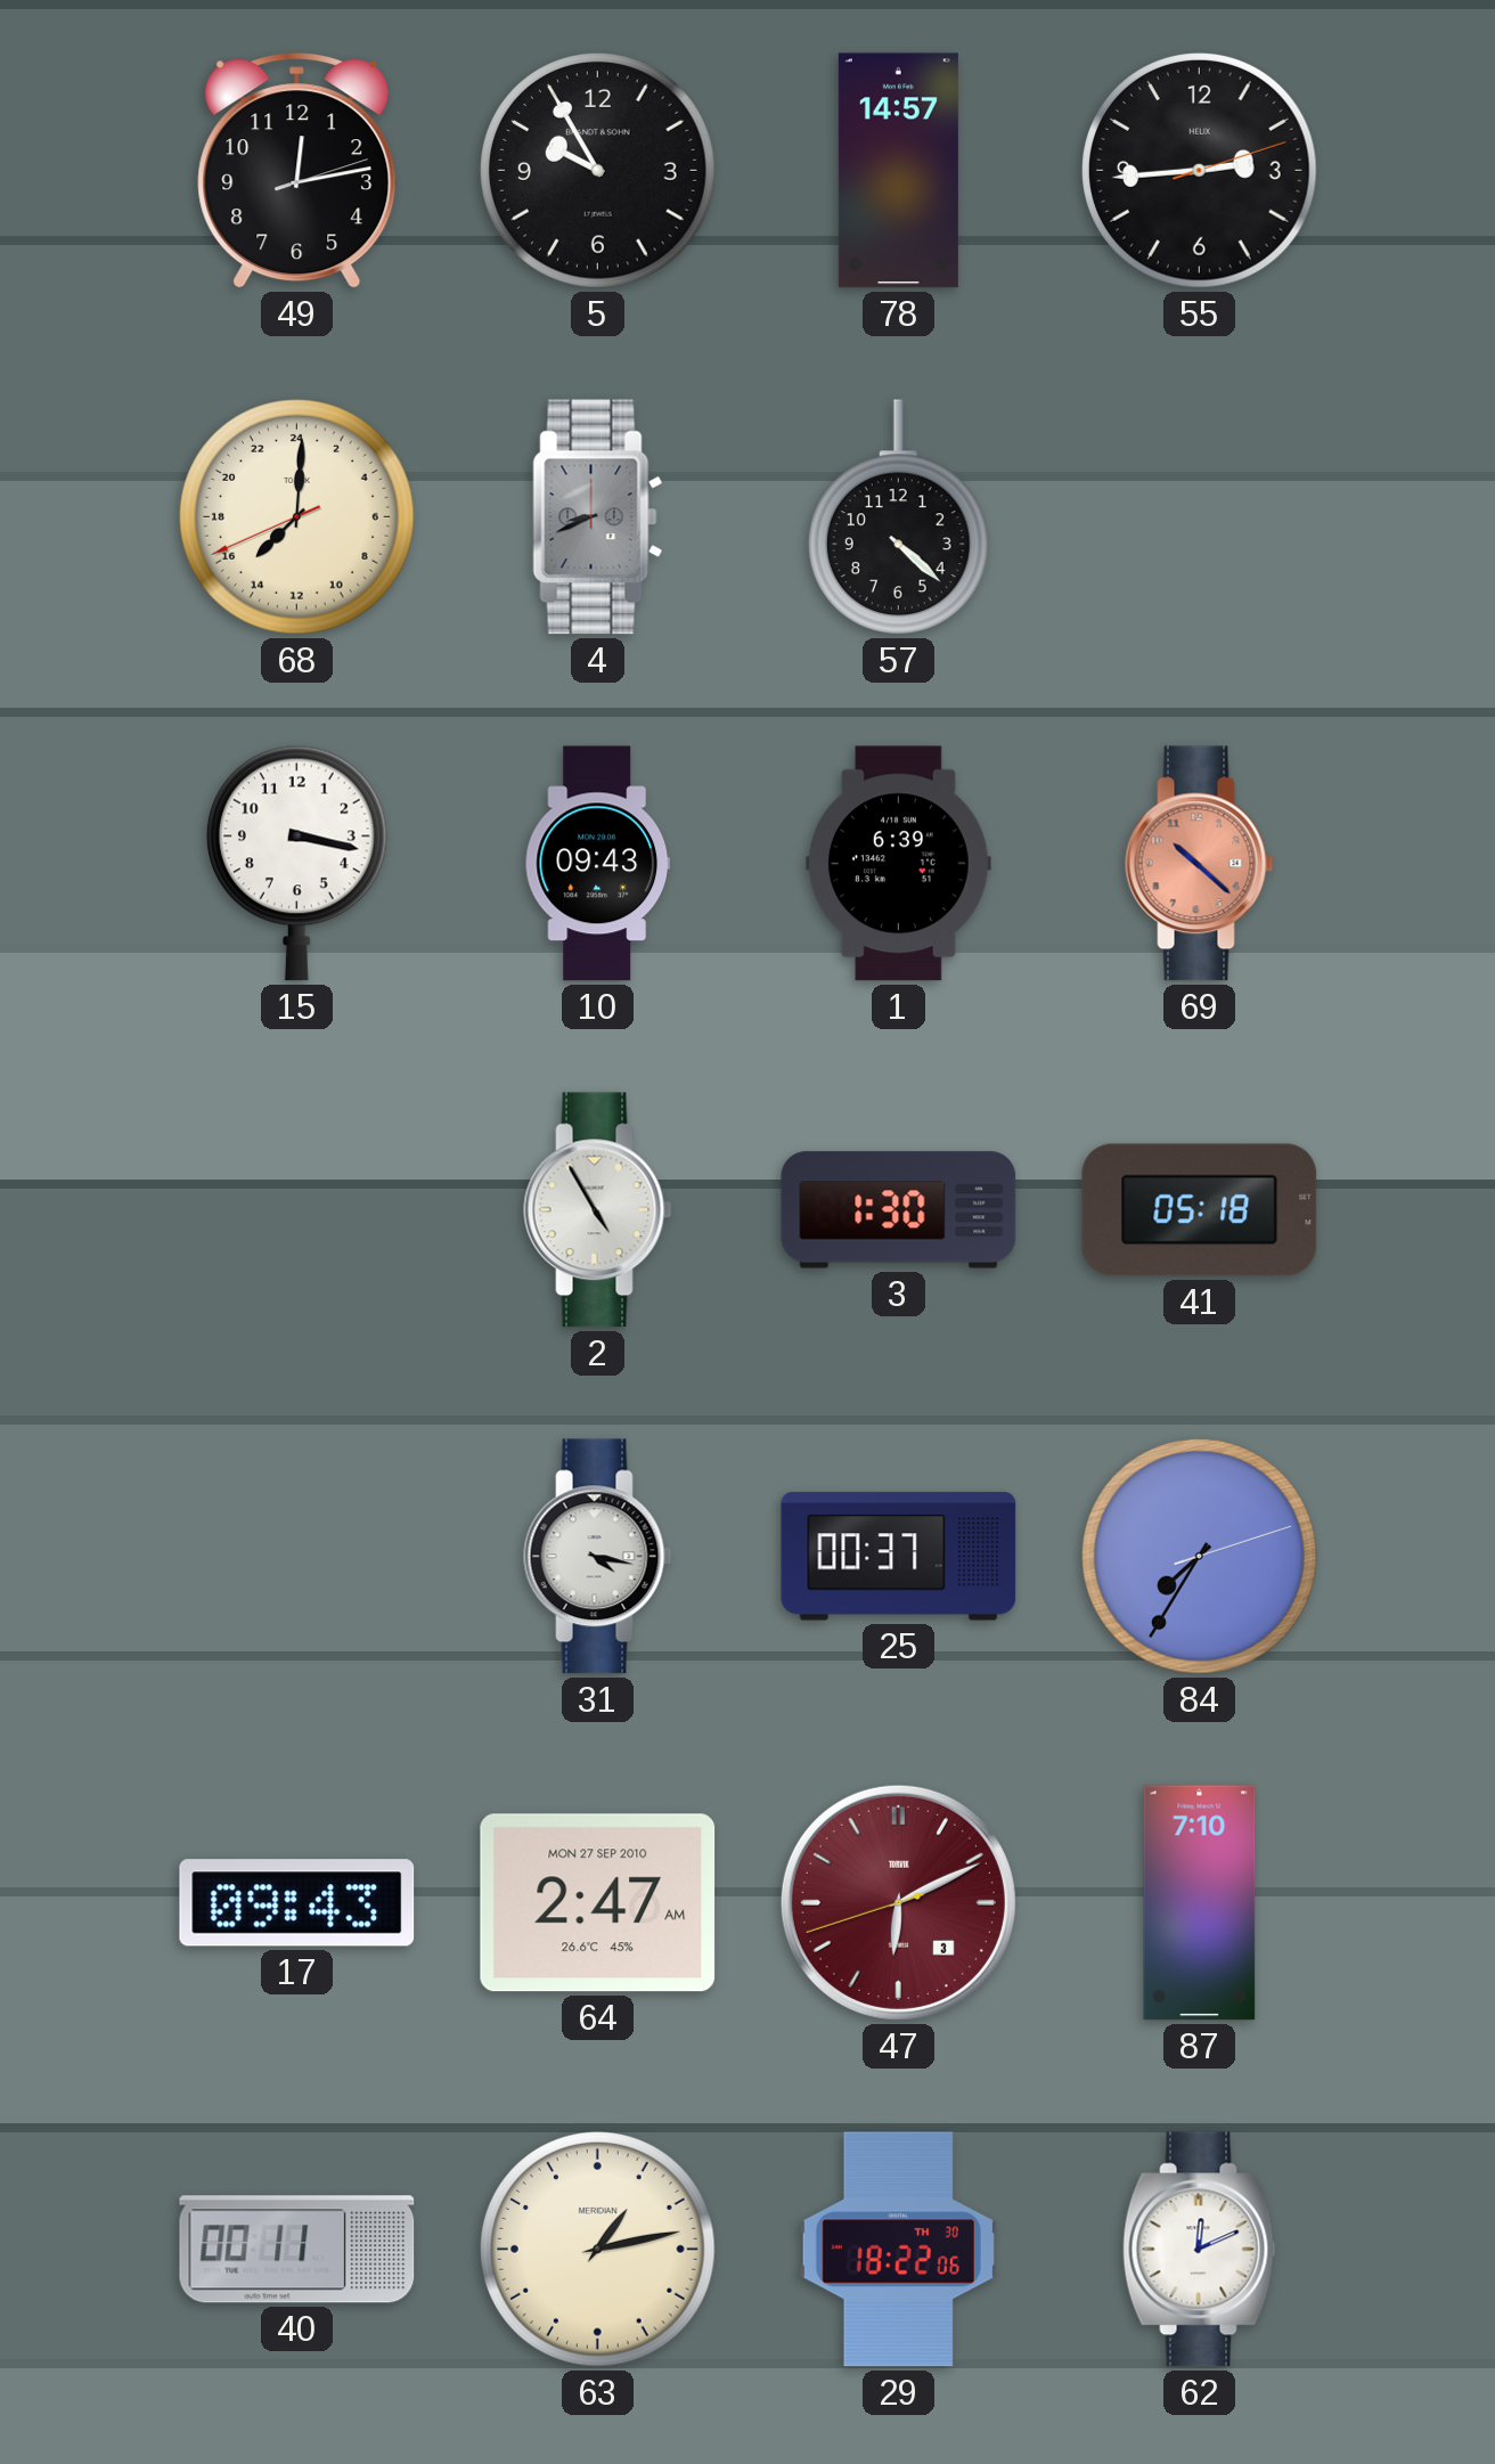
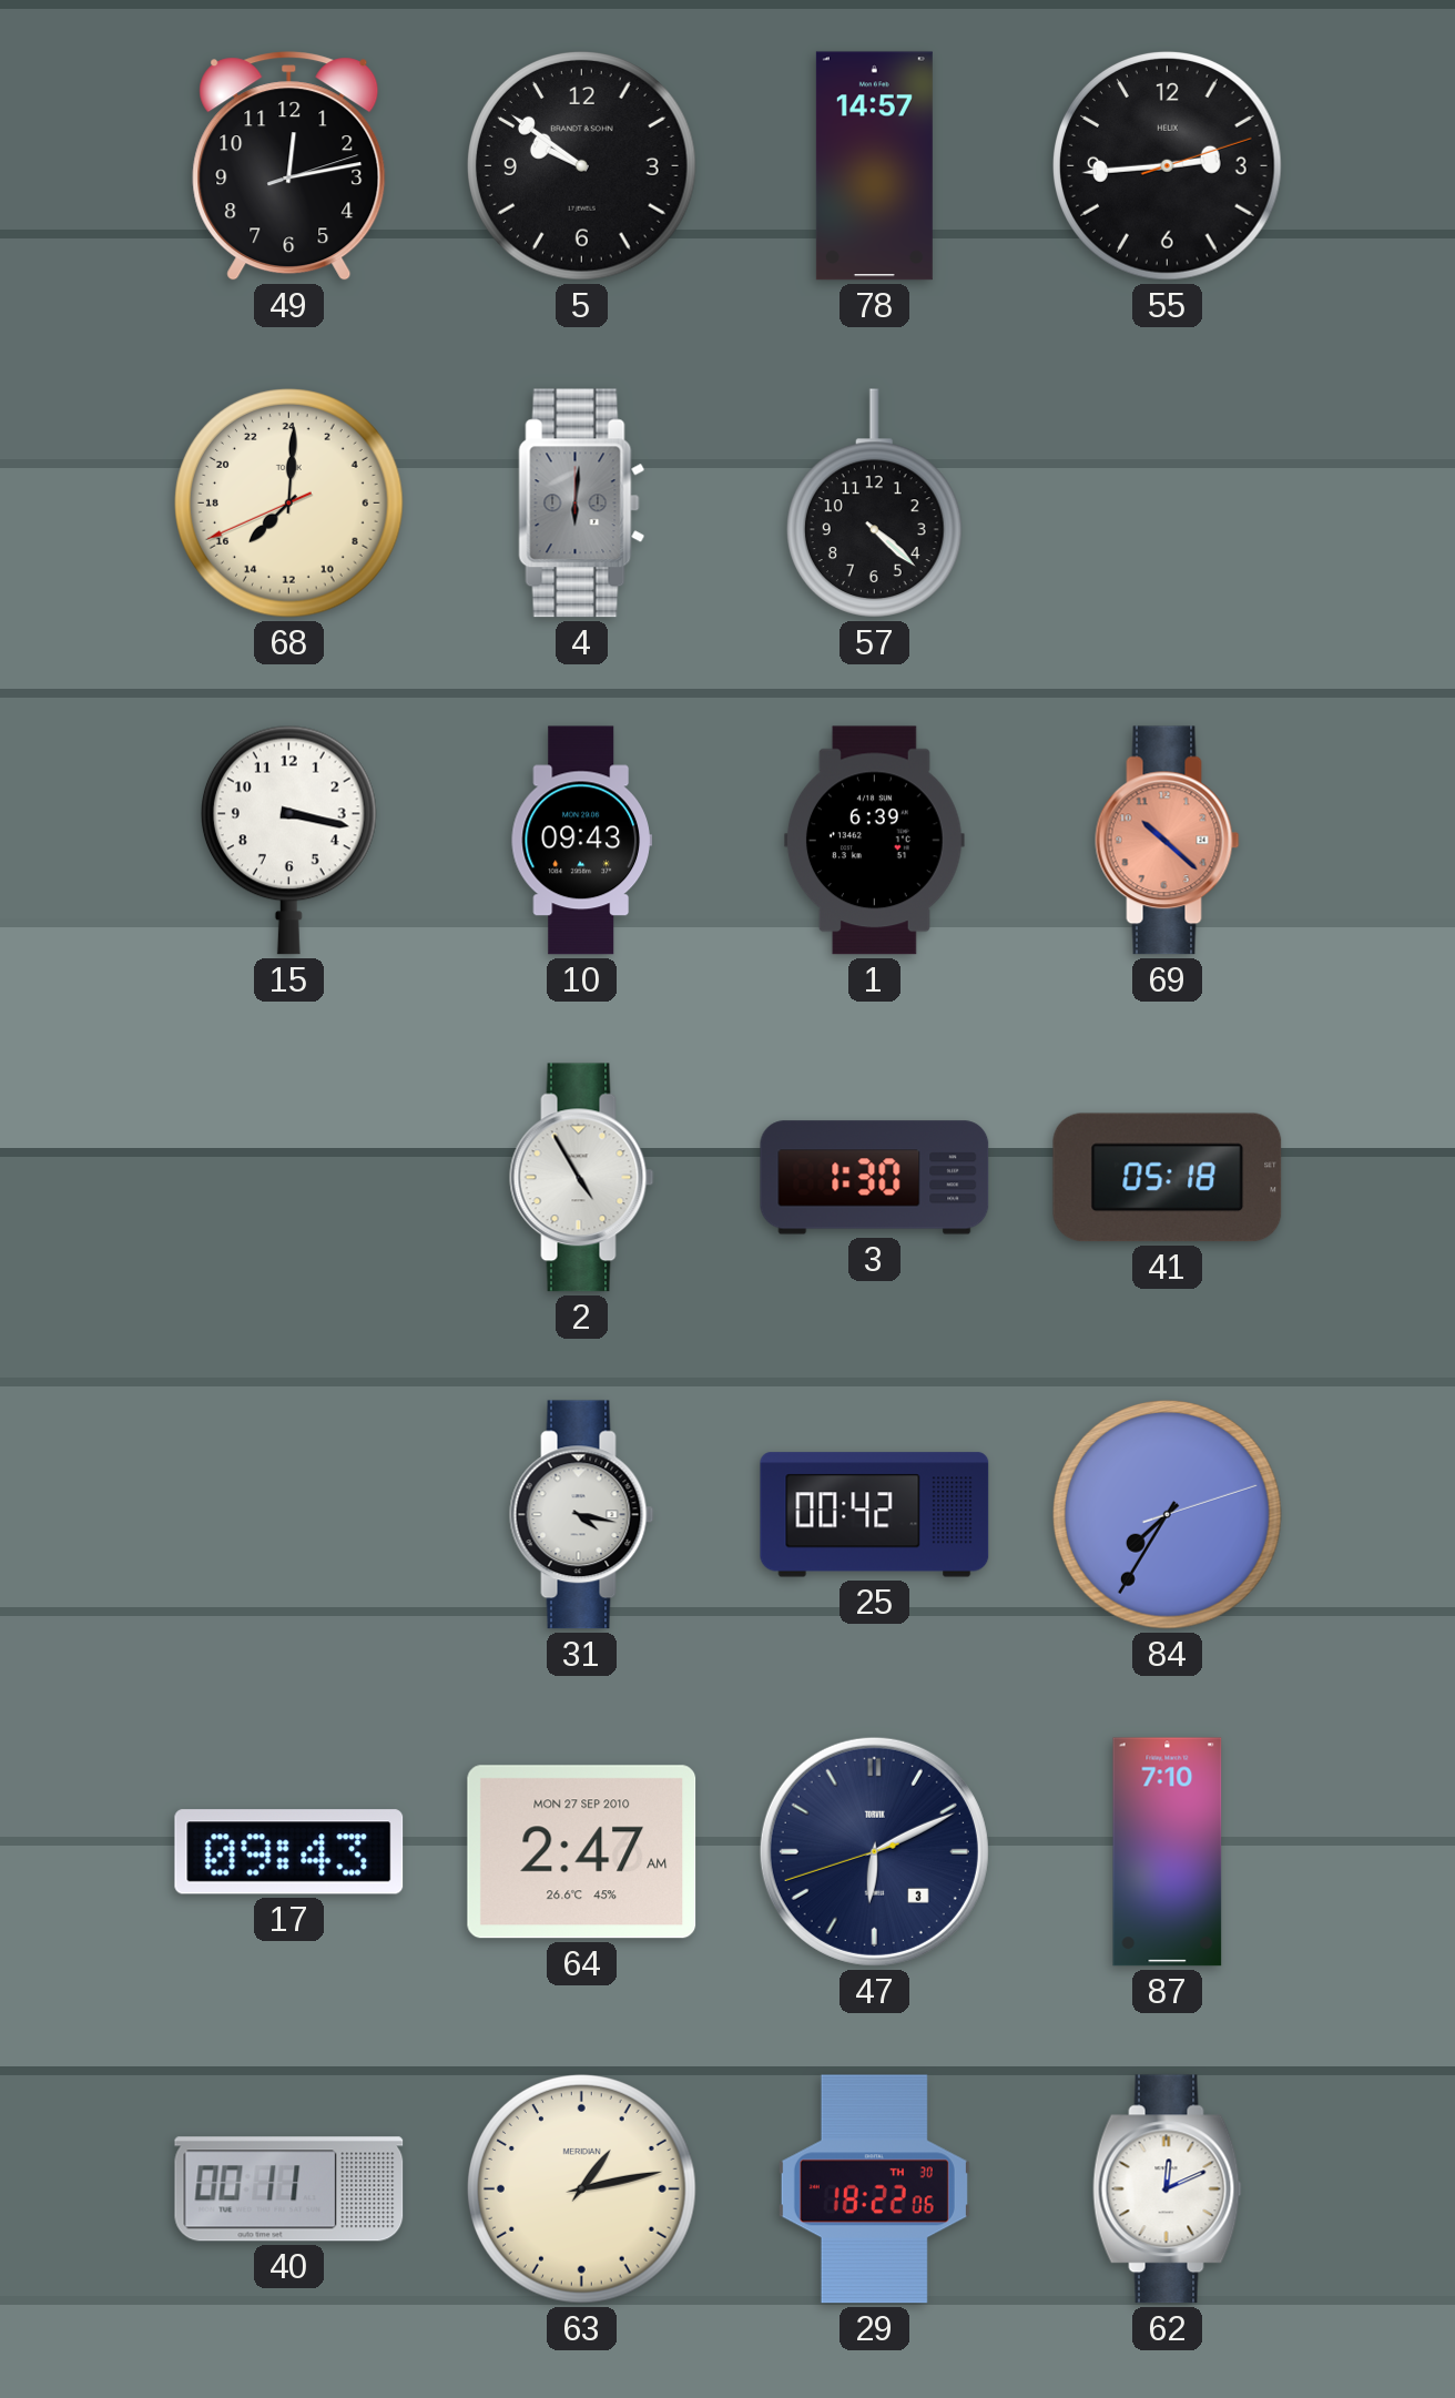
5: 9:55 -> 9:51
4: 8:41 -> 6:01
25: 00:37 -> 00:42
47 dial: burgundy -> navy
